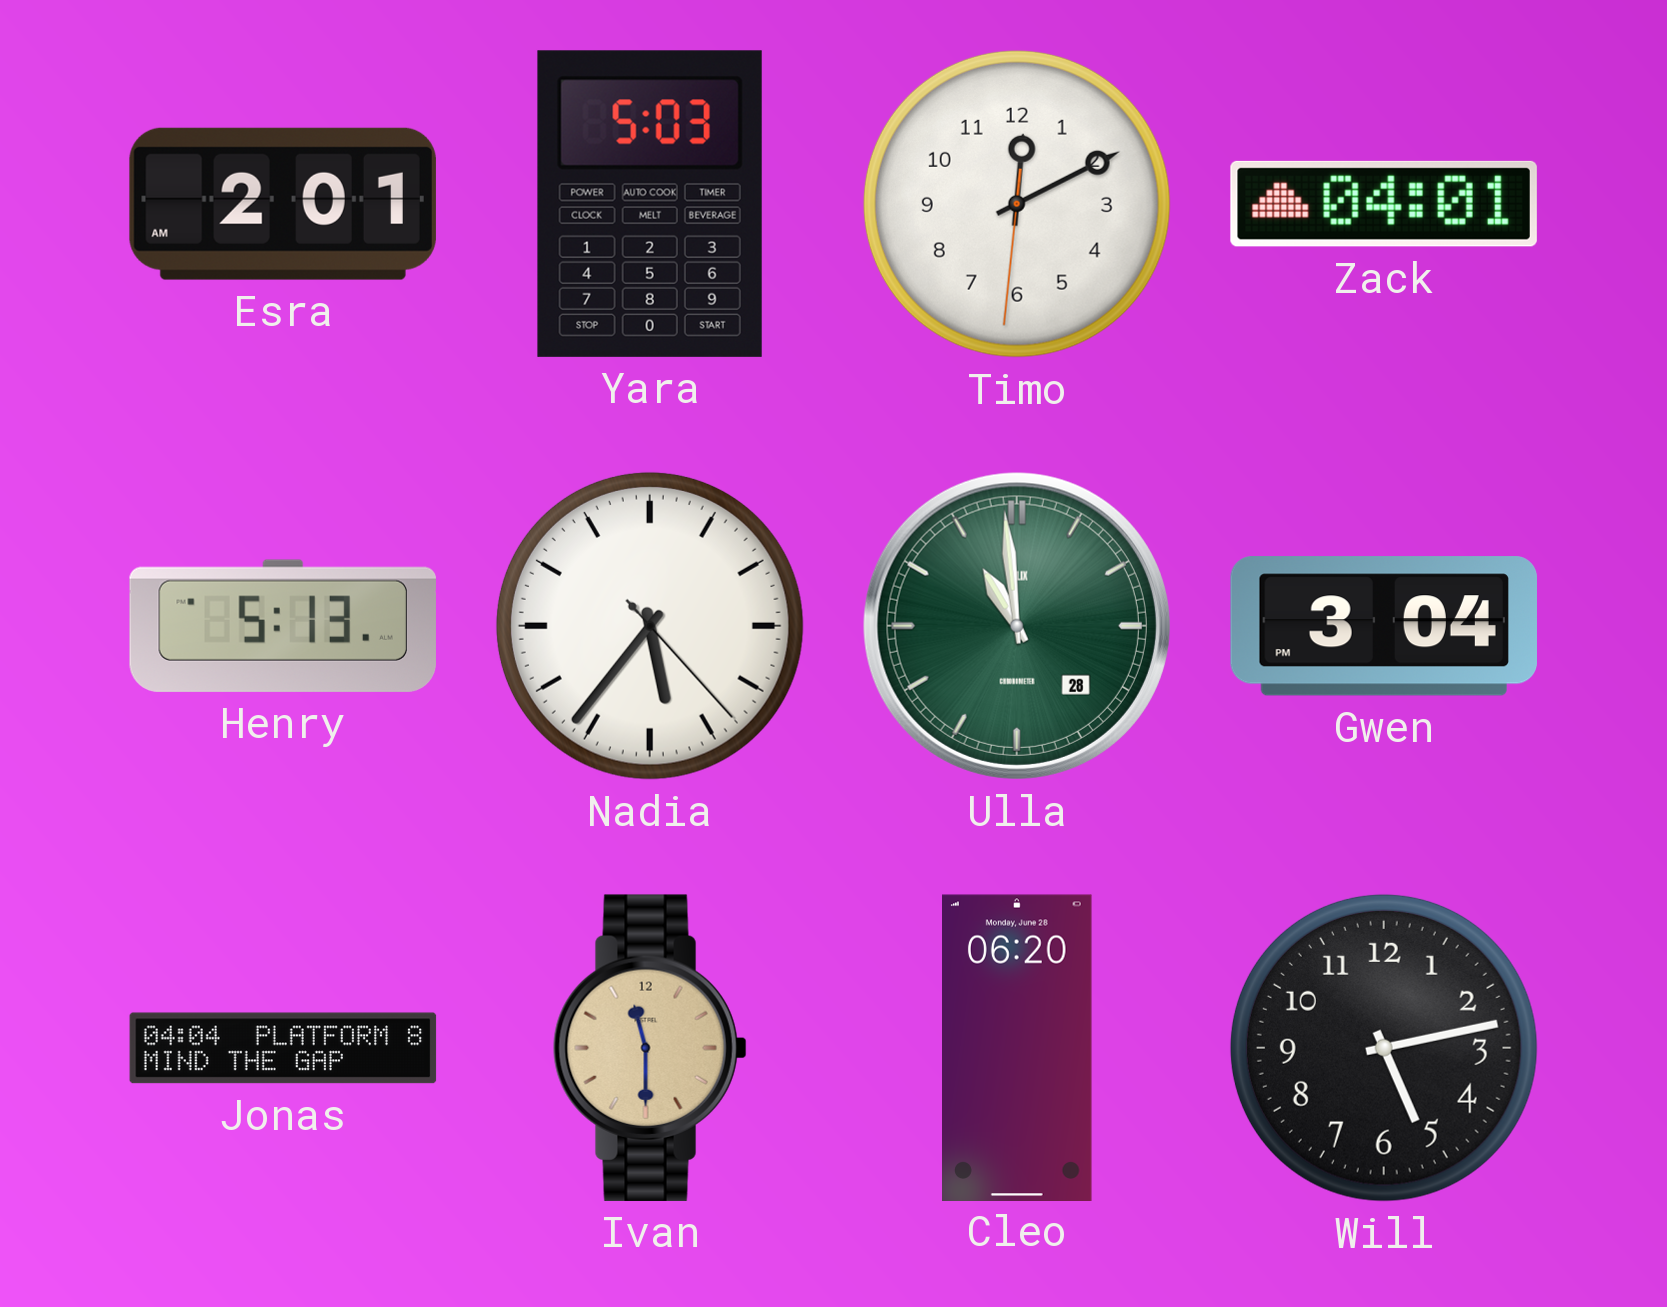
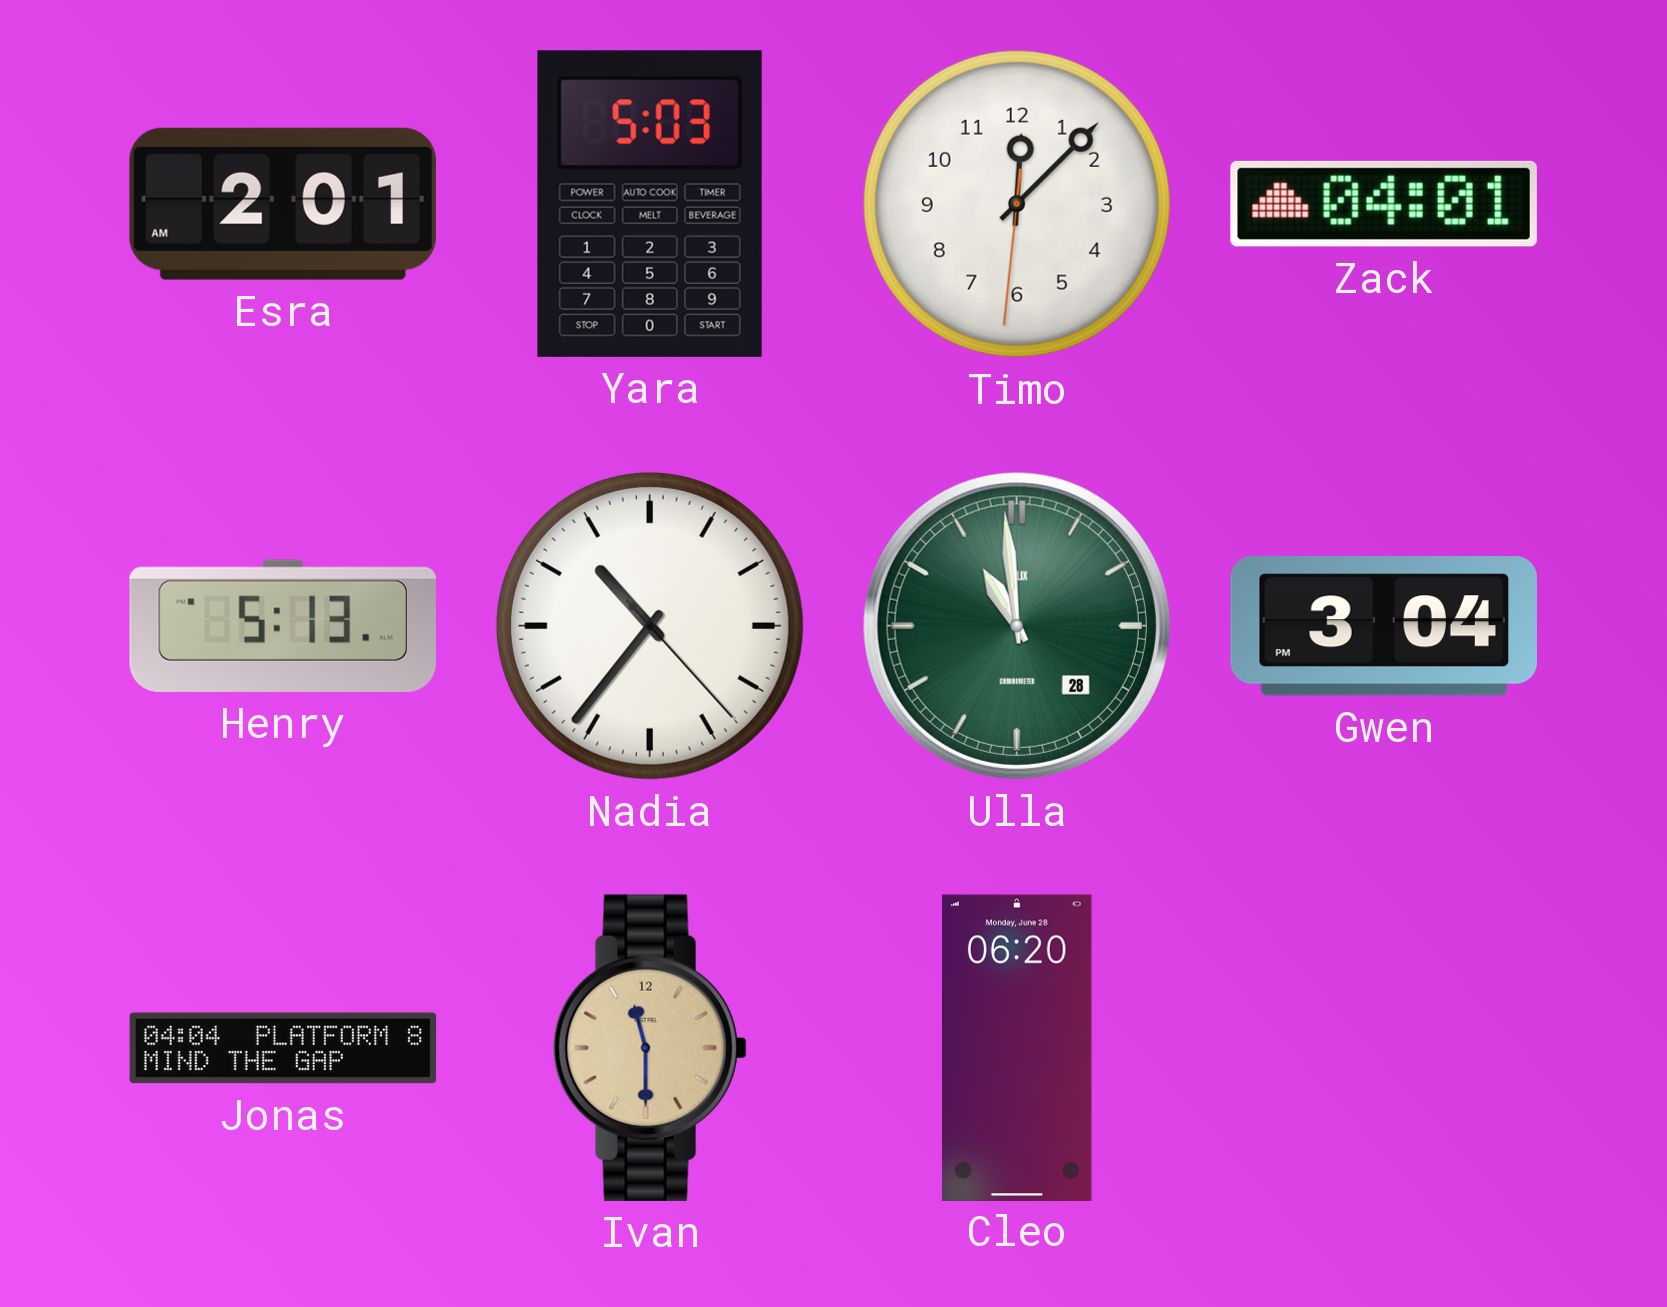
Timo: 12:10 -> 12:07
Nadia: 5:36 -> 10:36
Will: 5:13 -> none
